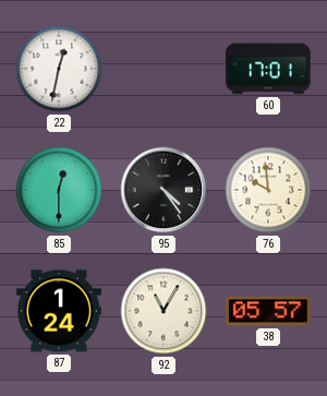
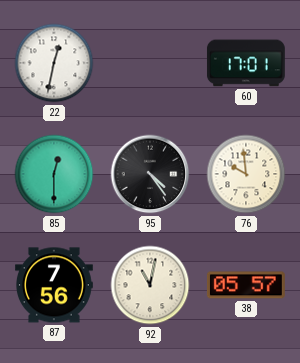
87: 1:24 -> 7:56
92: 11:05 -> 11:02
